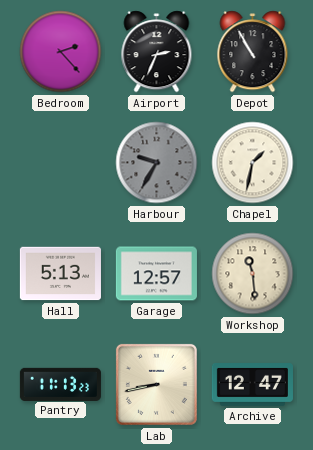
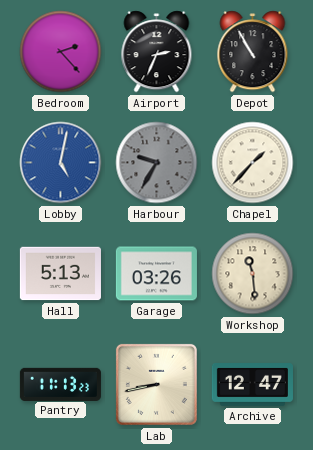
Lobby: none -> 5:02
Chapel: 1:32 -> 1:37
Garage: 12:57 -> 03:26
